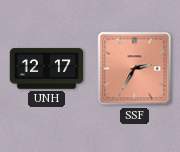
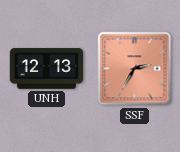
UNH: 12:17 -> 12:13
